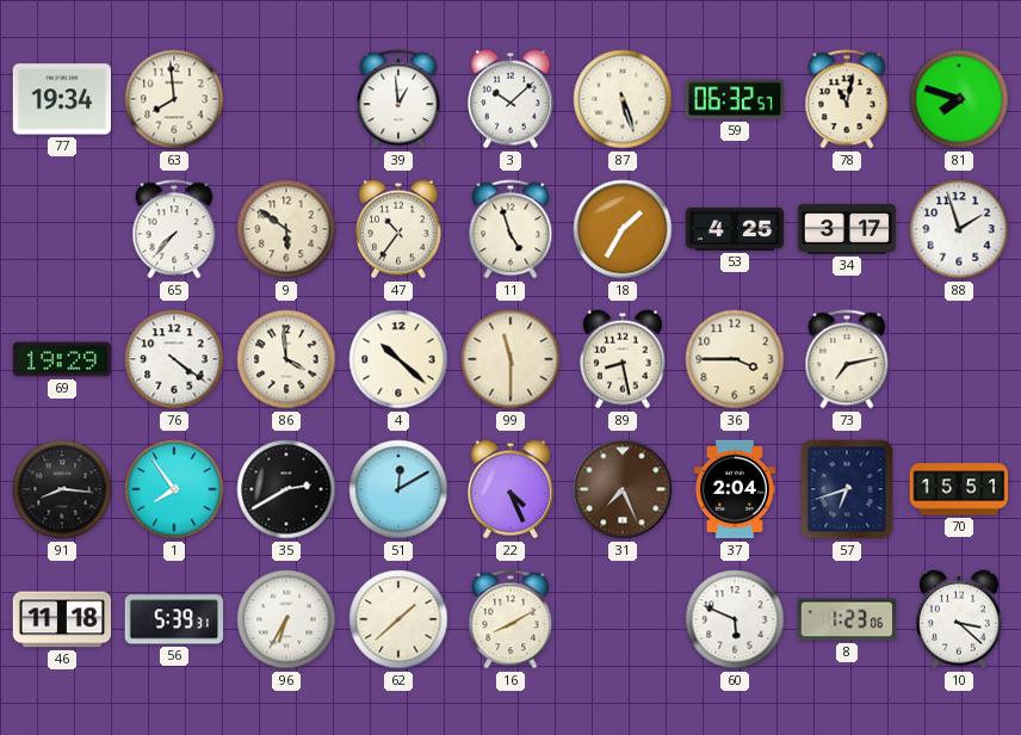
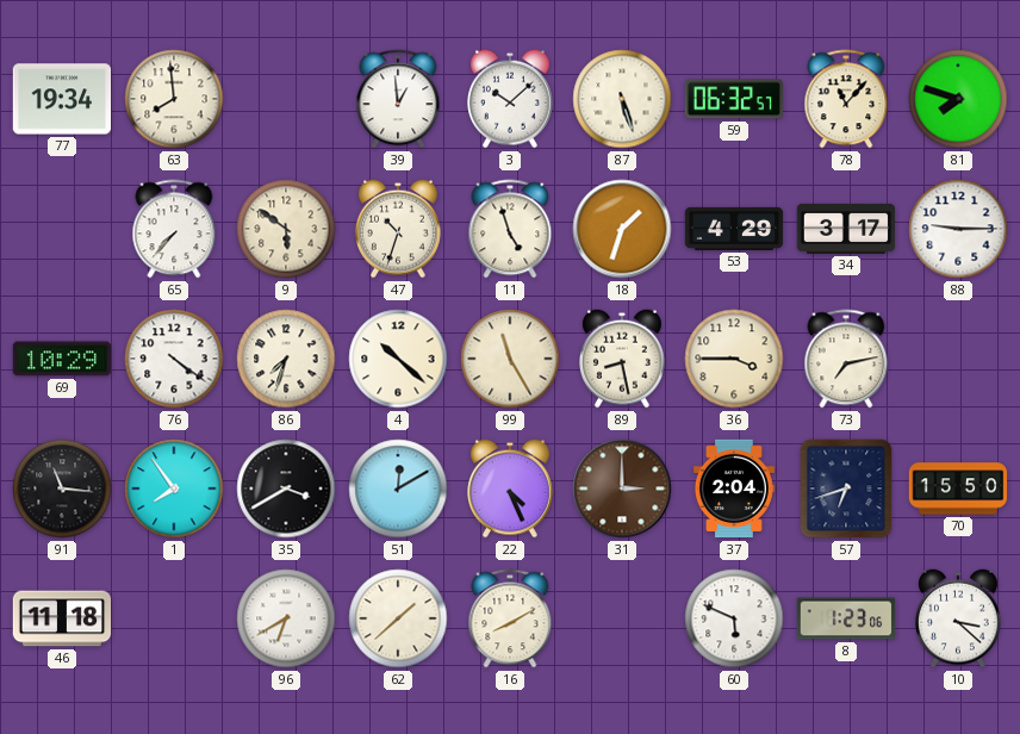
78: 11:02 -> 11:07
47: 10:36 -> 10:33
18: 1:35 -> 1:33
53: 4:25 -> 4:29
88: 1:57 -> 9:15
69: 19:29 -> 10:29
86: 3:59 -> 7:33
99: 11:30 -> 11:25
91: 8:16 -> 11:16
35: 2:40 -> 3:40
31: 7:26 -> 3:00
70: 15:51 -> 15:50
56: 5:39 -> none
96: 6:35 -> 6:40
